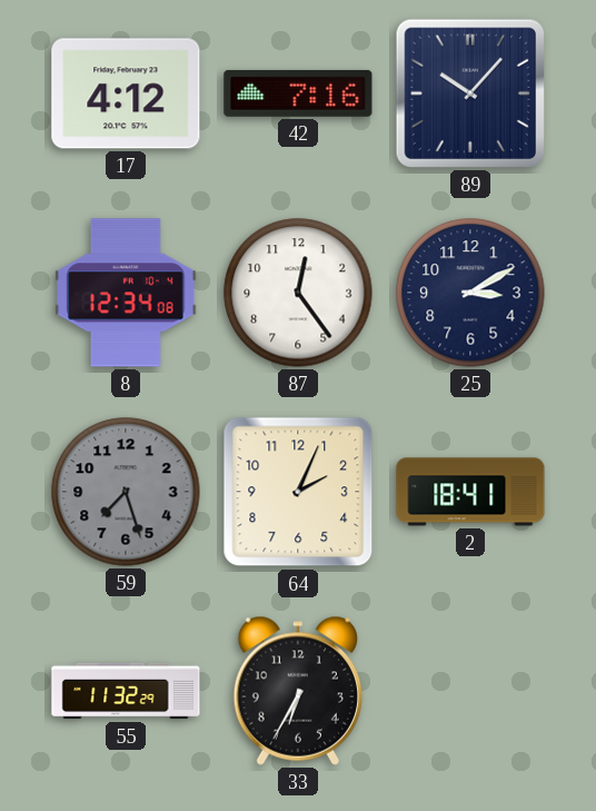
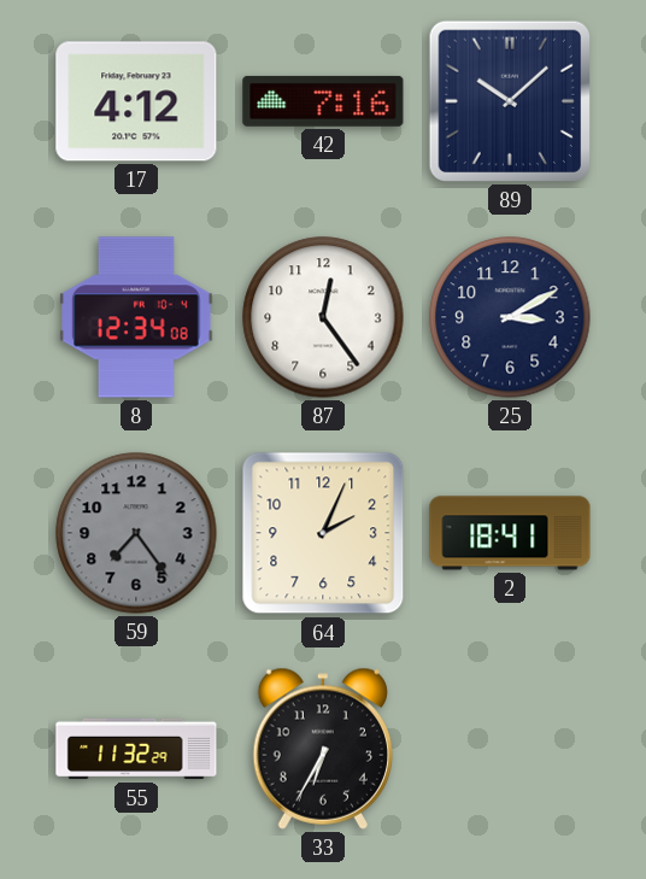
89: 10:07 -> 10:08
59: 7:27 -> 7:24
